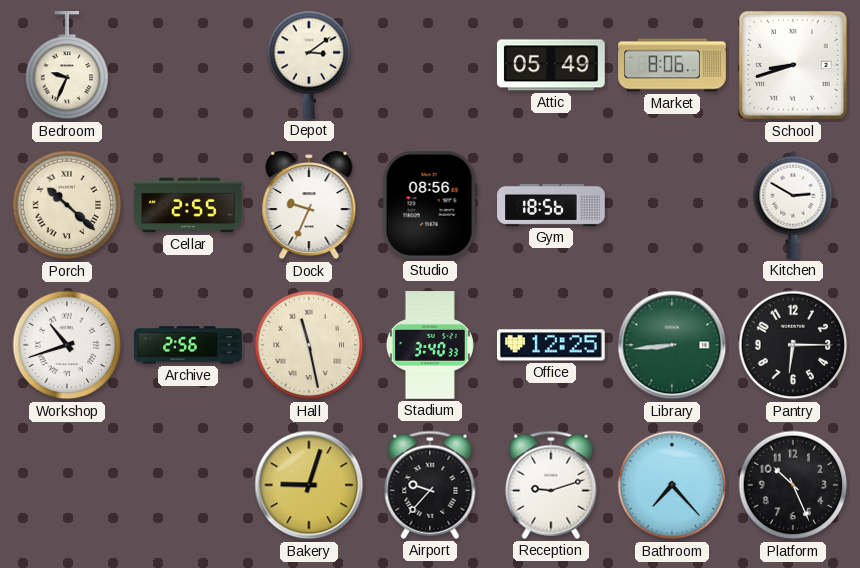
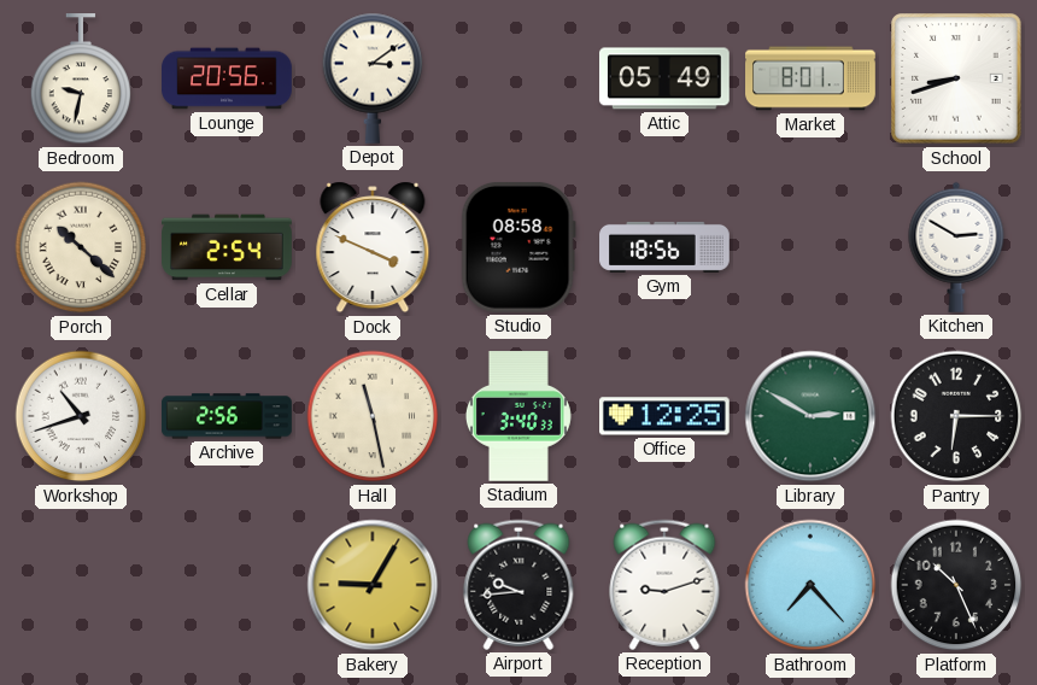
Bedroom: 9:34 -> 9:32
Lounge: none -> 20:56
Market: 8:06 -> 8:01
Cellar: 2:55 -> 2:54
Dock: 9:34 -> 3:49
Studio: 08:56 -> 08:58
Library: 8:44 -> 2:50
Bakery: 9:03 -> 9:05
Airport: 9:37 -> 9:44
